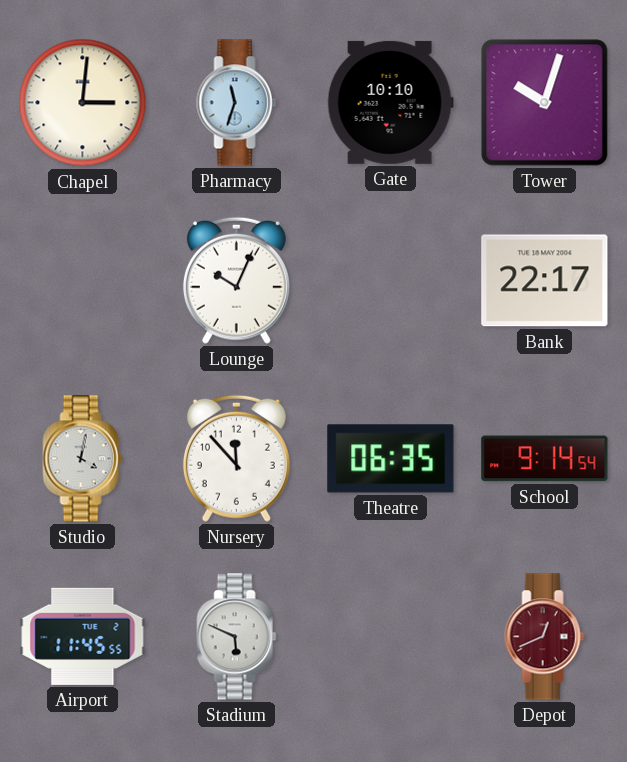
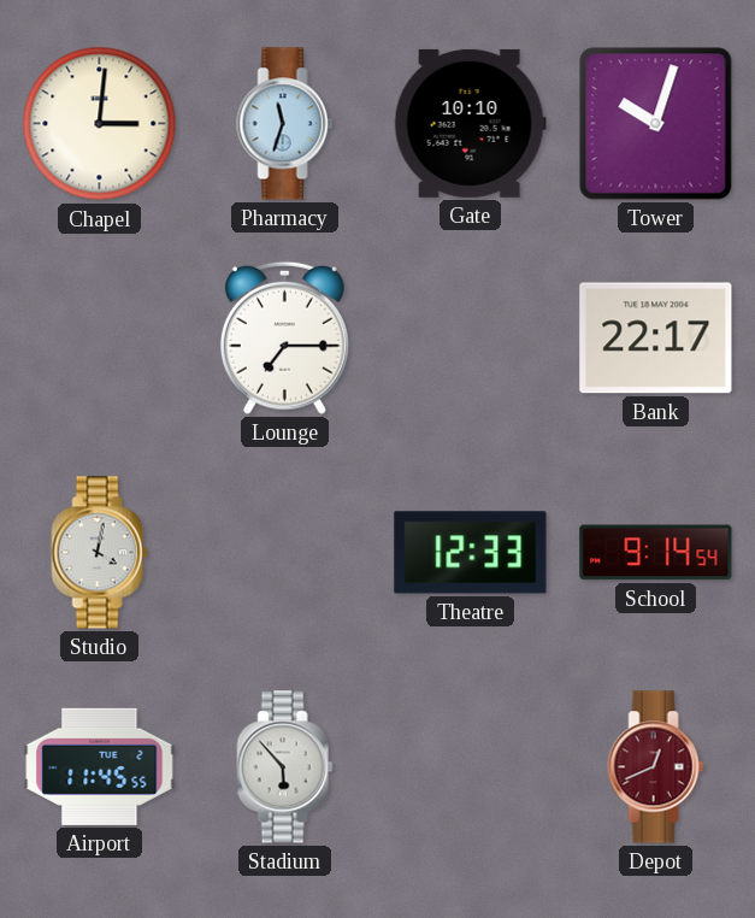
Lounge: 10:04 -> 7:15
Nursery: 11:53 -> none
Theatre: 06:35 -> 12:33
Stadium: 5:49 -> 5:53
